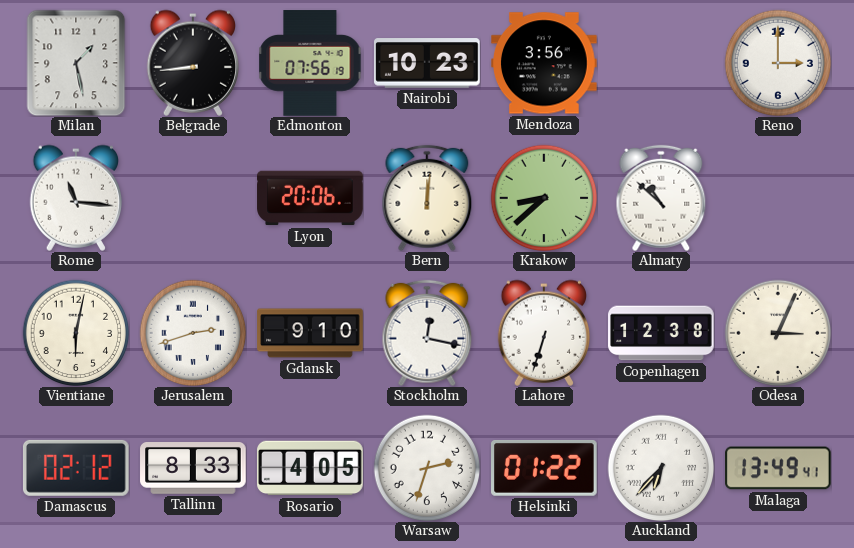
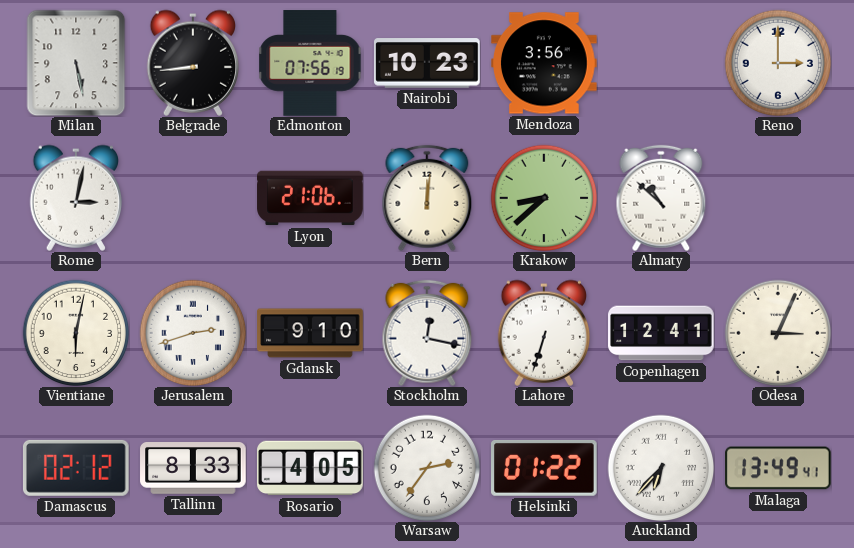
Milan: 1:28 -> 5:28
Rome: 11:16 -> 3:02
Lyon: 20:06 -> 21:06
Copenhagen: 12:38 -> 12:41
Warsaw: 2:33 -> 2:36
